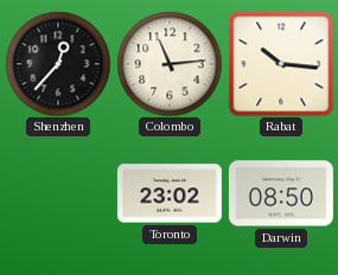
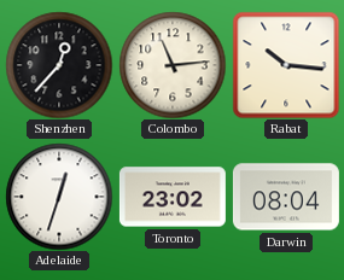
Adelaide: none -> 12:33
Darwin: 08:50 -> 08:04
